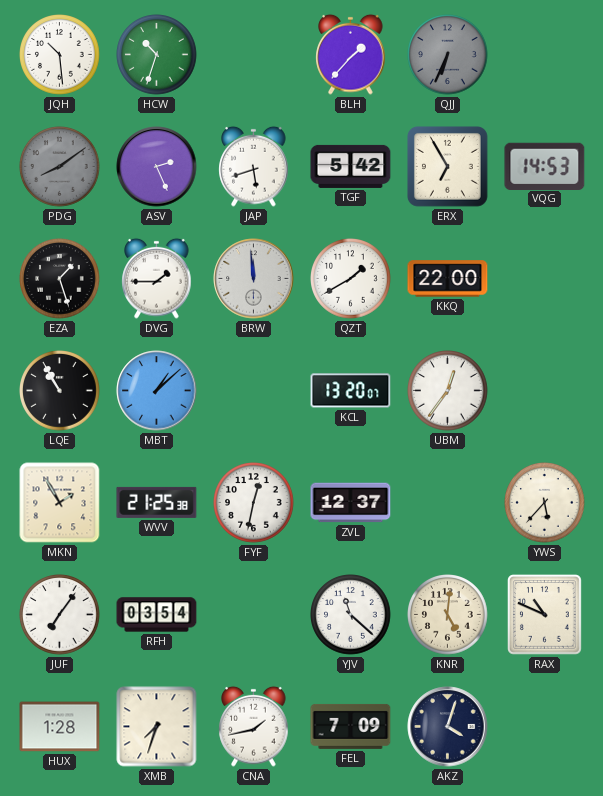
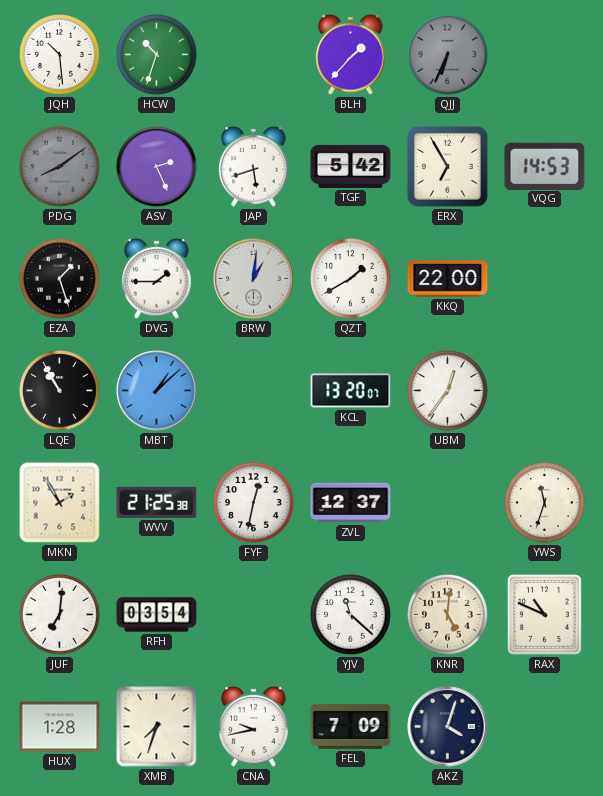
BRW: 11:59 -> 1:01
YWS: 5:37 -> 11:33
JUF: 7:06 -> 7:01
CNA: 1:43 -> 9:43
